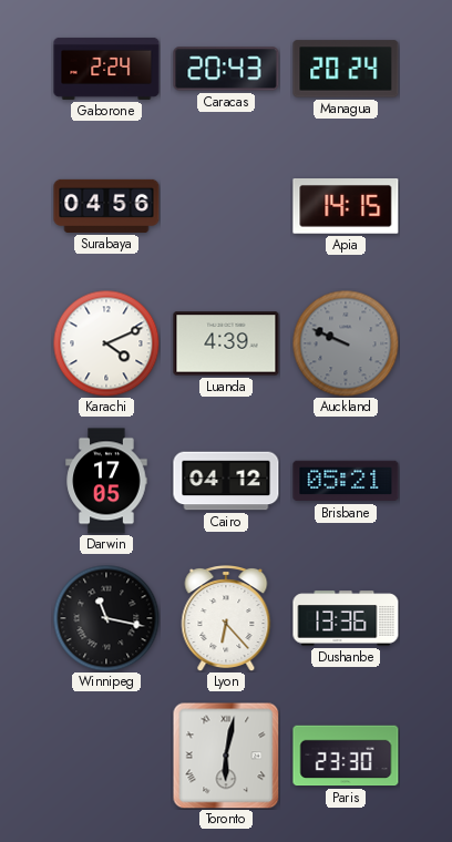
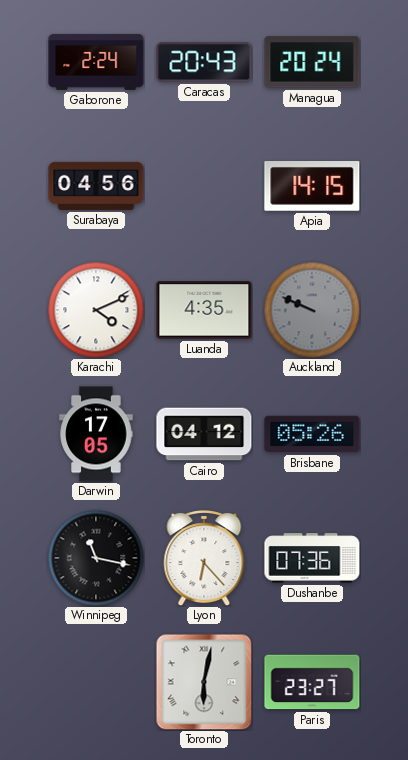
Luanda: 4:39 -> 4:35
Brisbane: 05:21 -> 05:26
Dushanbe: 13:36 -> 07:36
Paris: 23:30 -> 23:27
